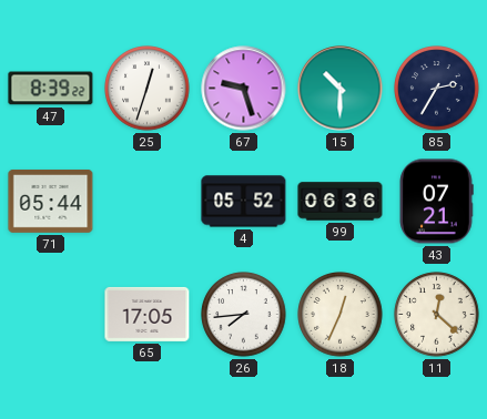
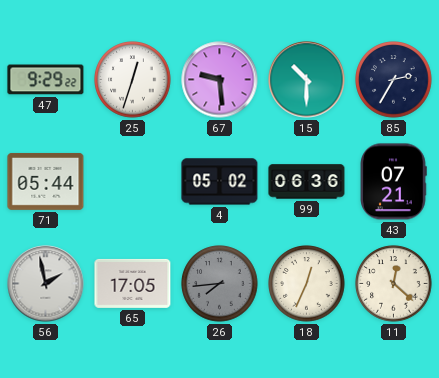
47: 8:39 -> 9:29
67: 9:27 -> 9:29
4: 05:52 -> 05:02
56: none -> 1:58
26 dial: white -> grey
